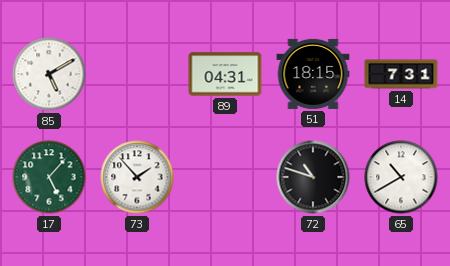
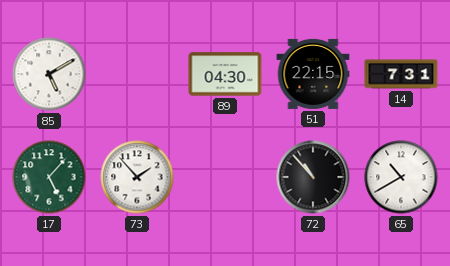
89: 04:31 -> 04:30
51: 18:15 -> 22:15
72: 10:48 -> 10:53
